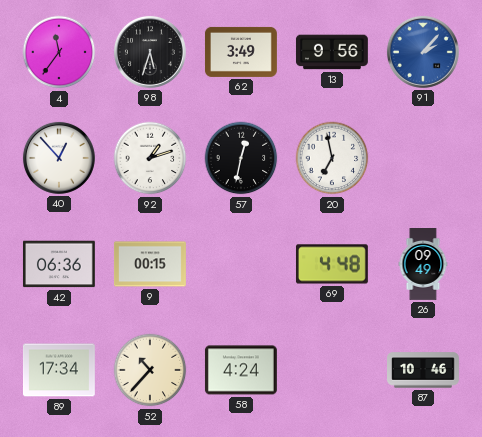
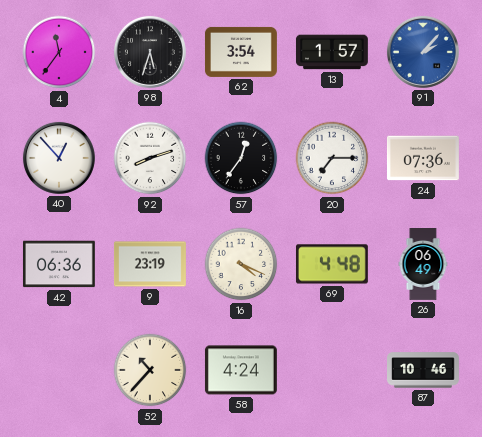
62: 3:49 -> 3:54
13: 9:56 -> 1:57
92: 1:12 -> 8:12
57: 12:32 -> 12:36
20: 6:58 -> 7:15
24: none -> 07:36
9: 00:15 -> 23:19
16: none -> 4:19
26: 09:49 -> 06:49
89: 17:34 -> none
